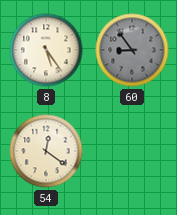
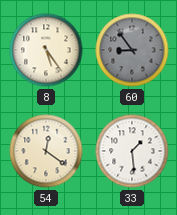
33: none -> 1:29
